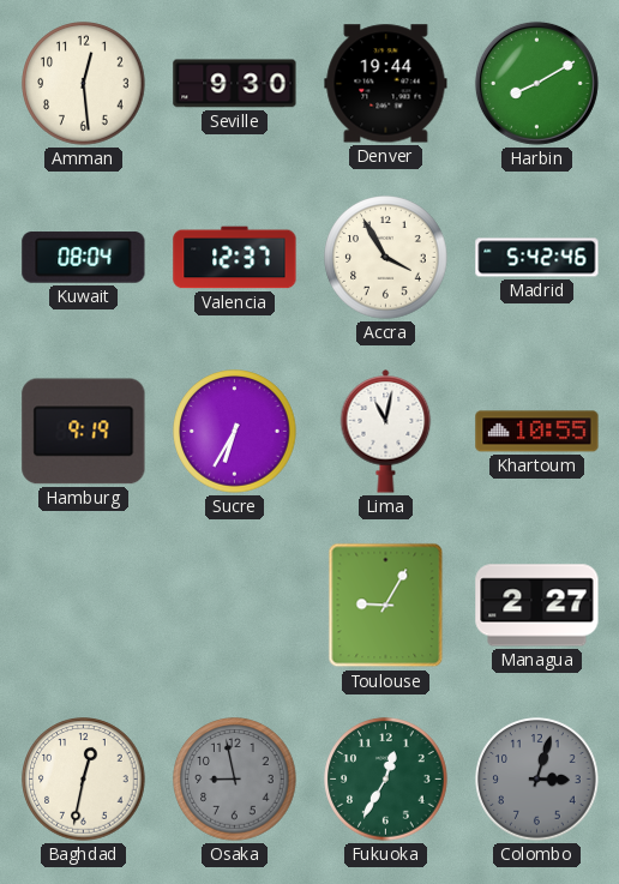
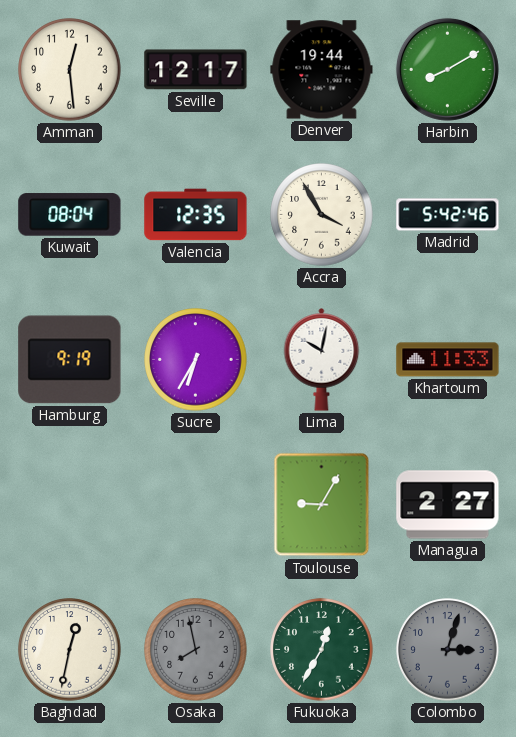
Seville: 9:30 -> 12:17
Valencia: 12:37 -> 12:35
Lima: 11:02 -> 10:02
Khartoum: 10:55 -> 11:33
Osaka: 8:58 -> 7:58
